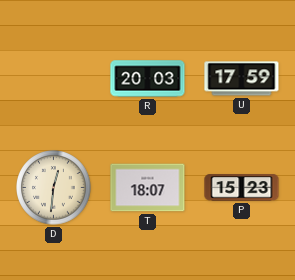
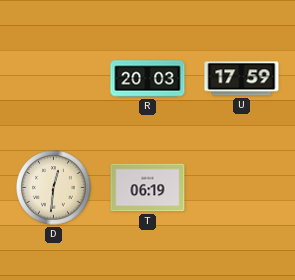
T: 18:07 -> 06:19
P: 15:23 -> none
